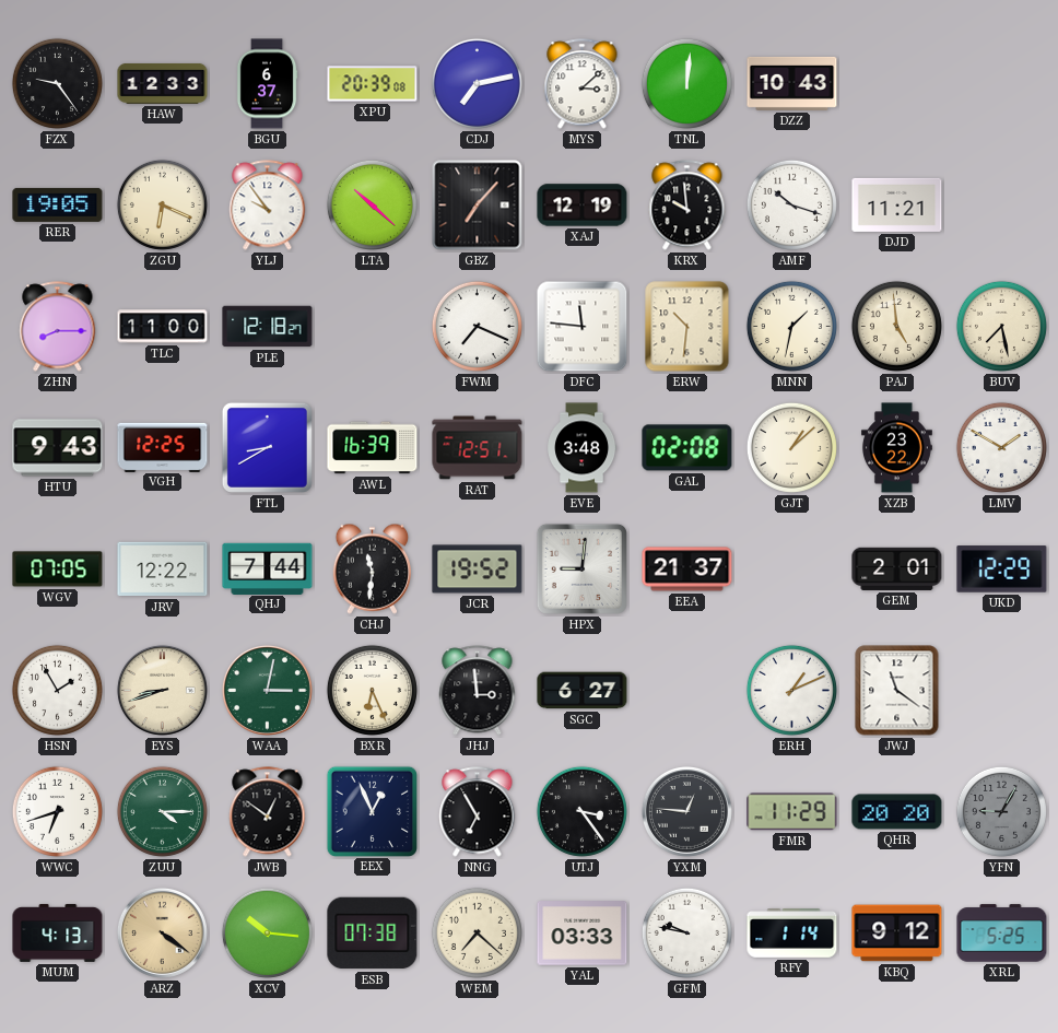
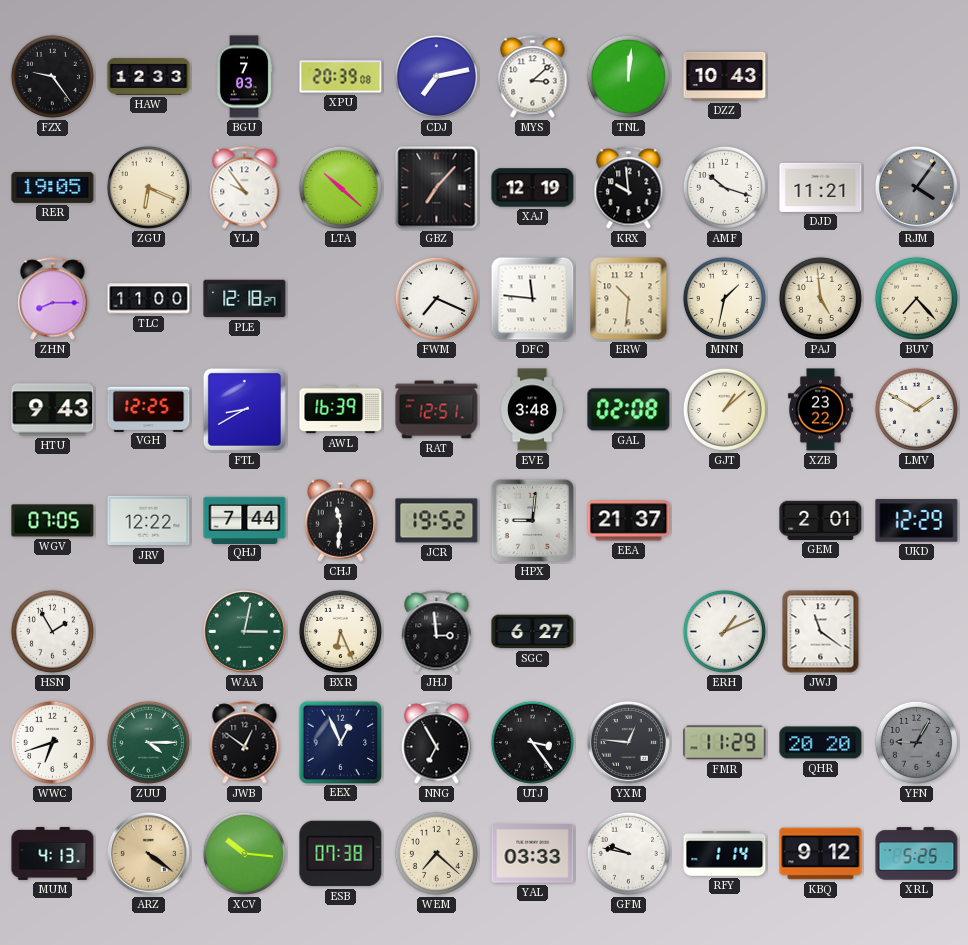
BGU: 6:37 -> 7:03
RJM: none -> 4:06
BUV: 7:28 -> 7:23
EYS: 8:42 -> none
